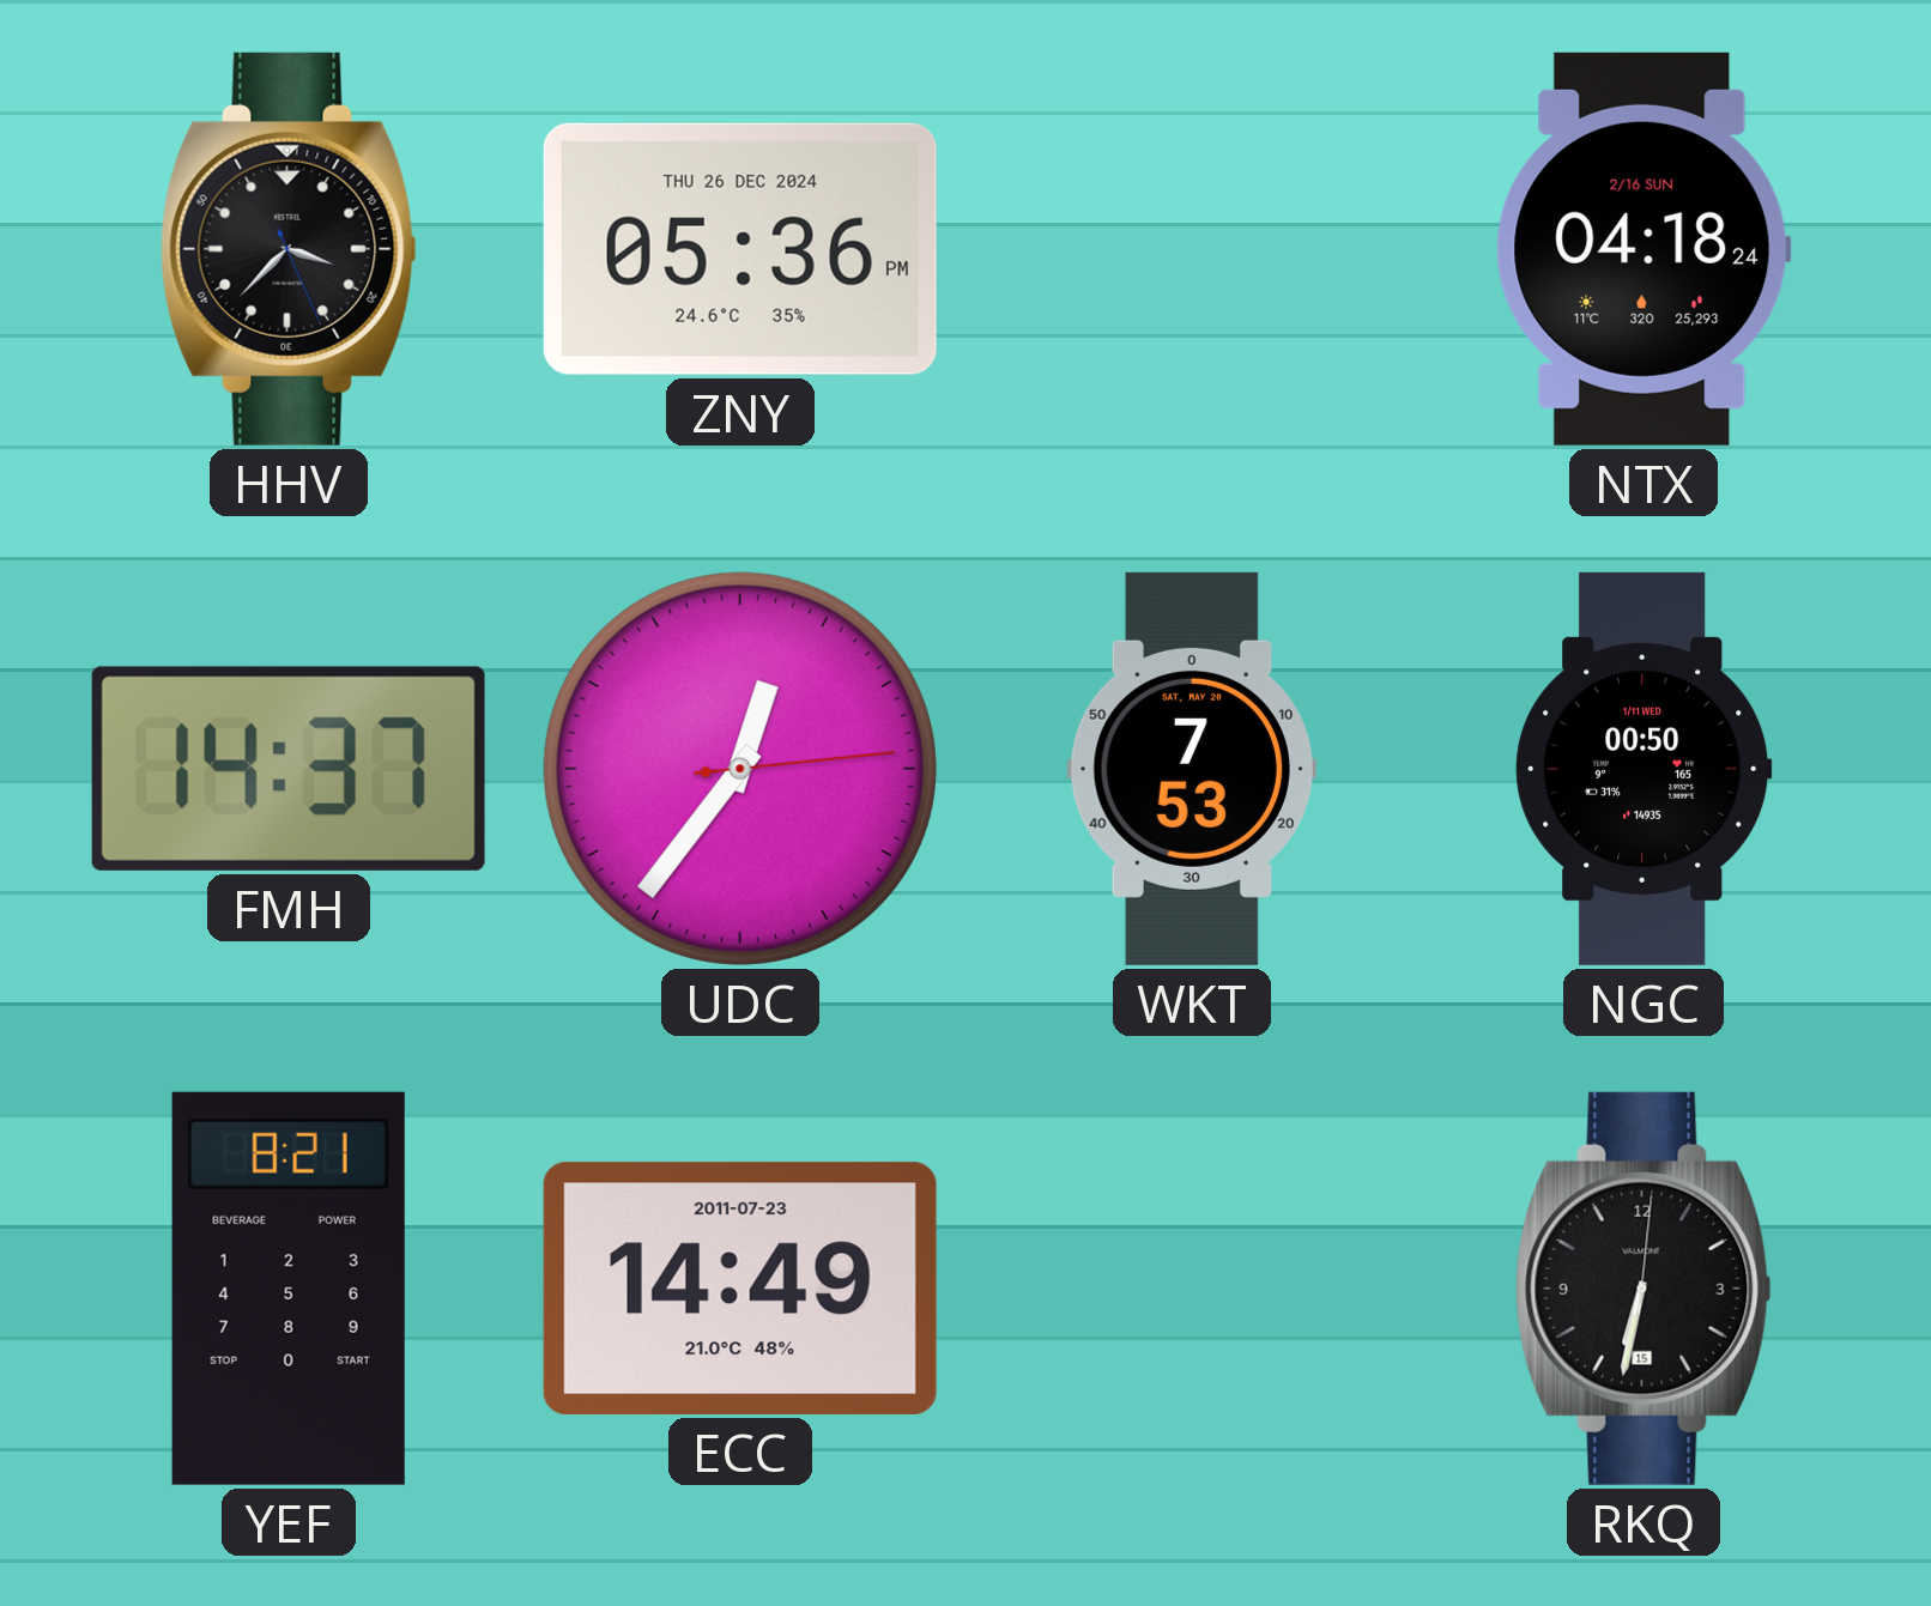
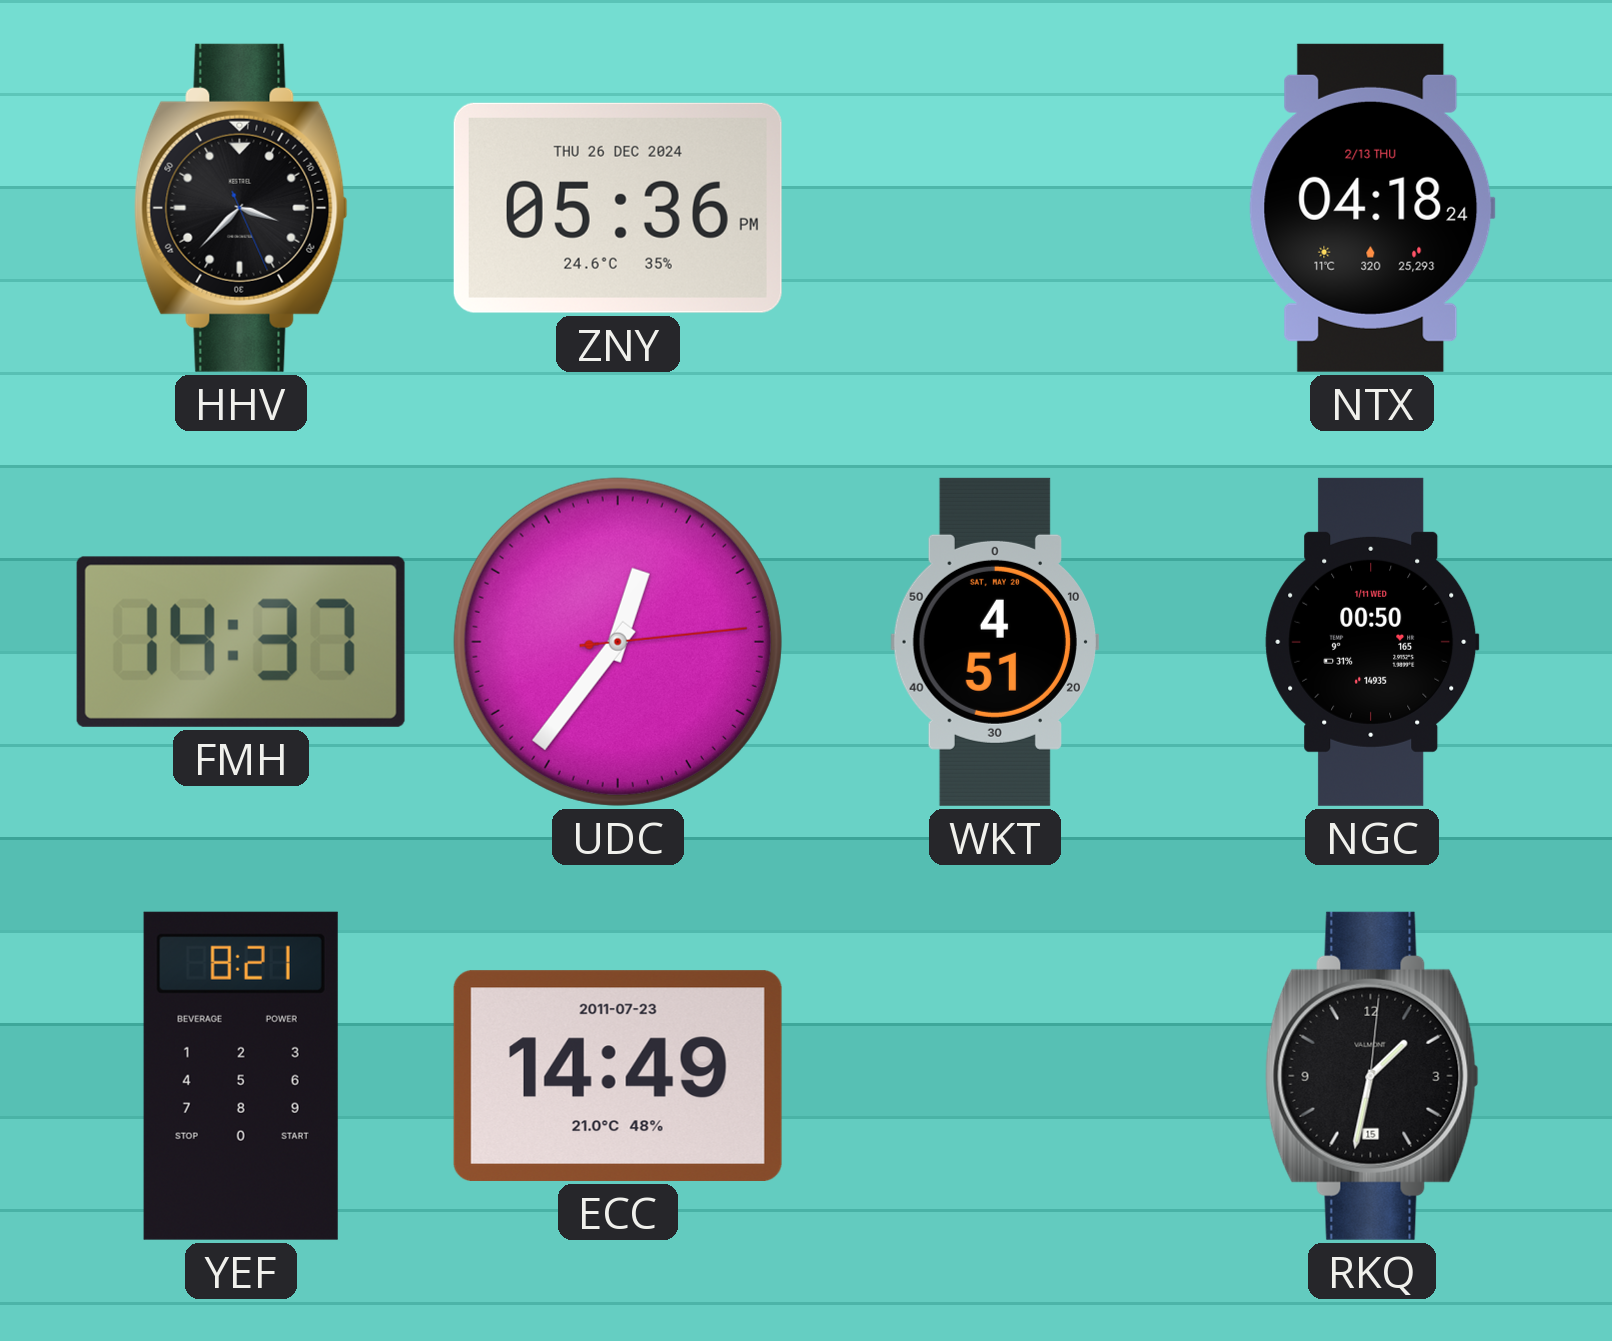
NTX date: 2/16 SUN -> 2/13 THU
WKT: 7:53 -> 4:51
RKQ: 6:32 -> 1:32
